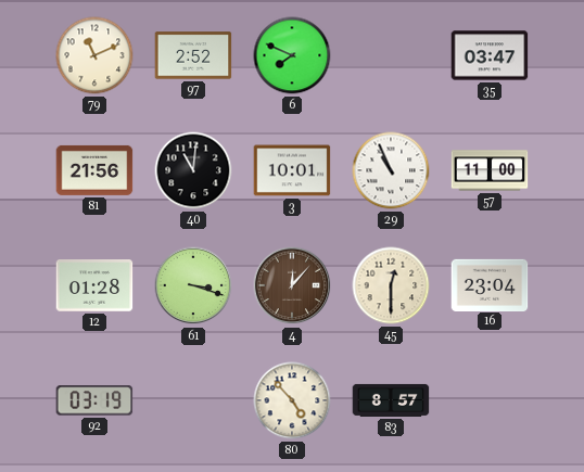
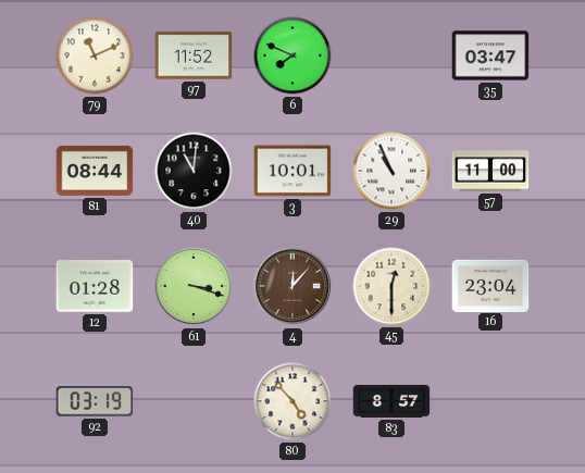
97: 2:52 -> 11:52
81: 21:56 -> 08:44
